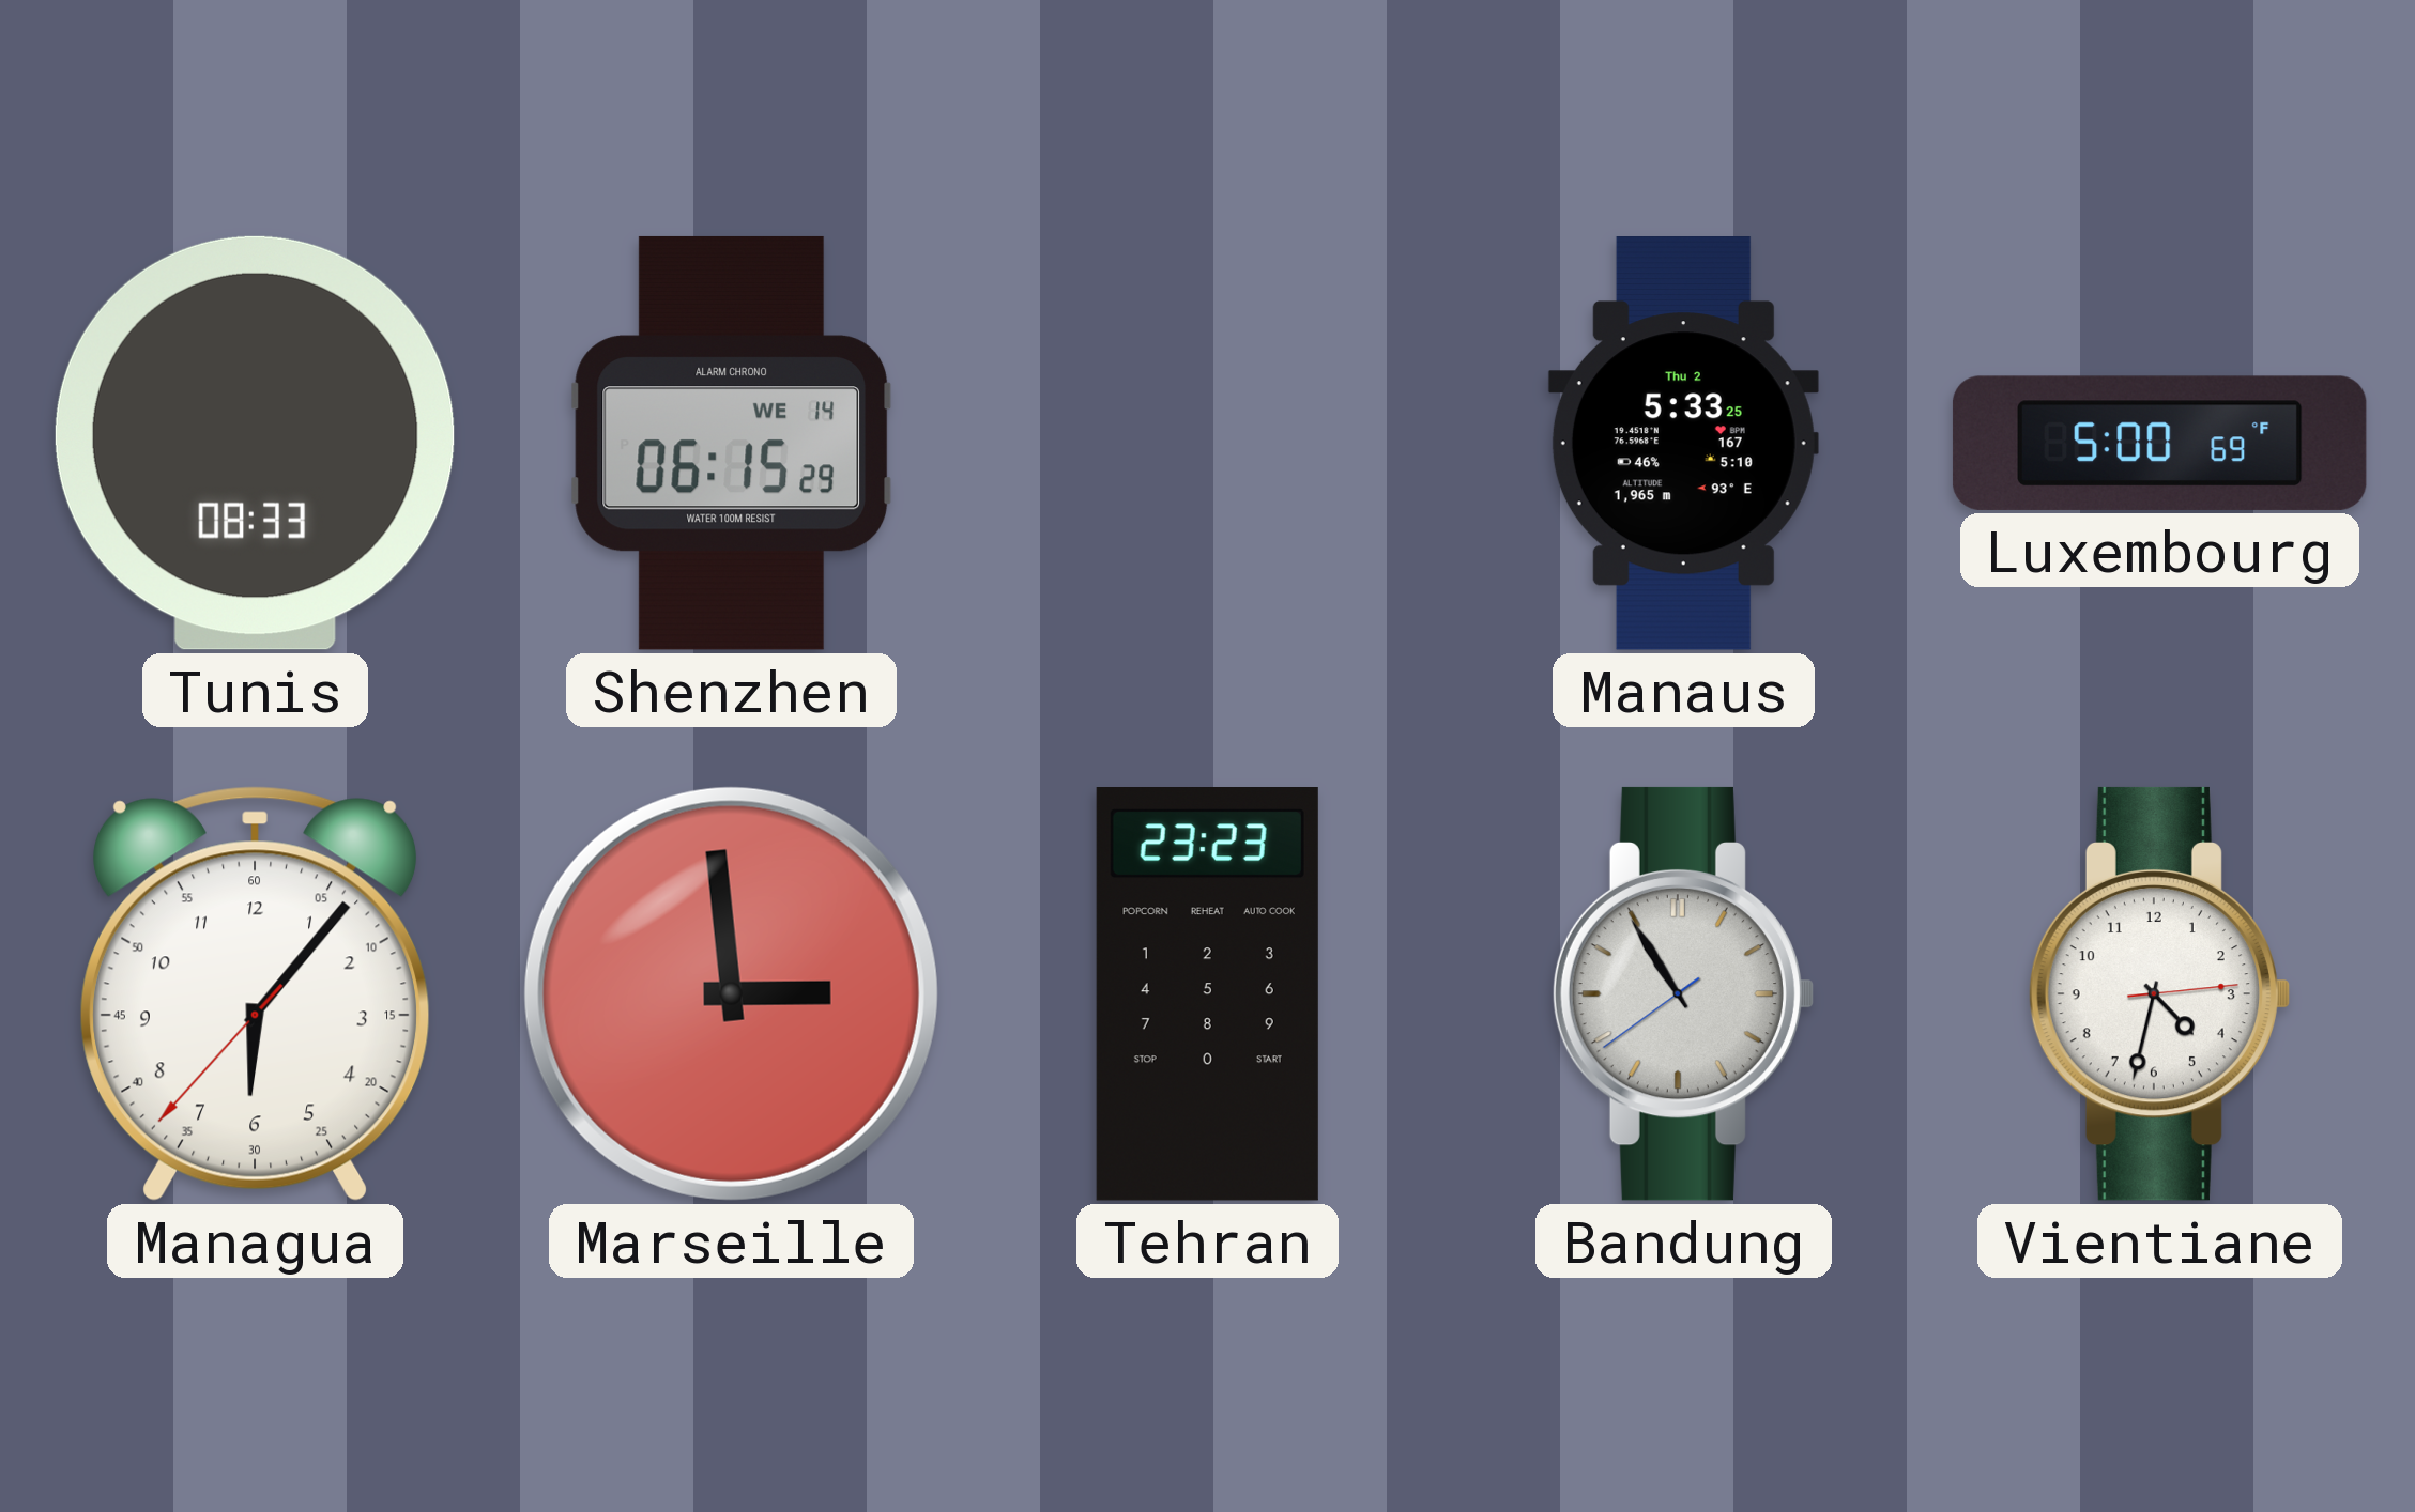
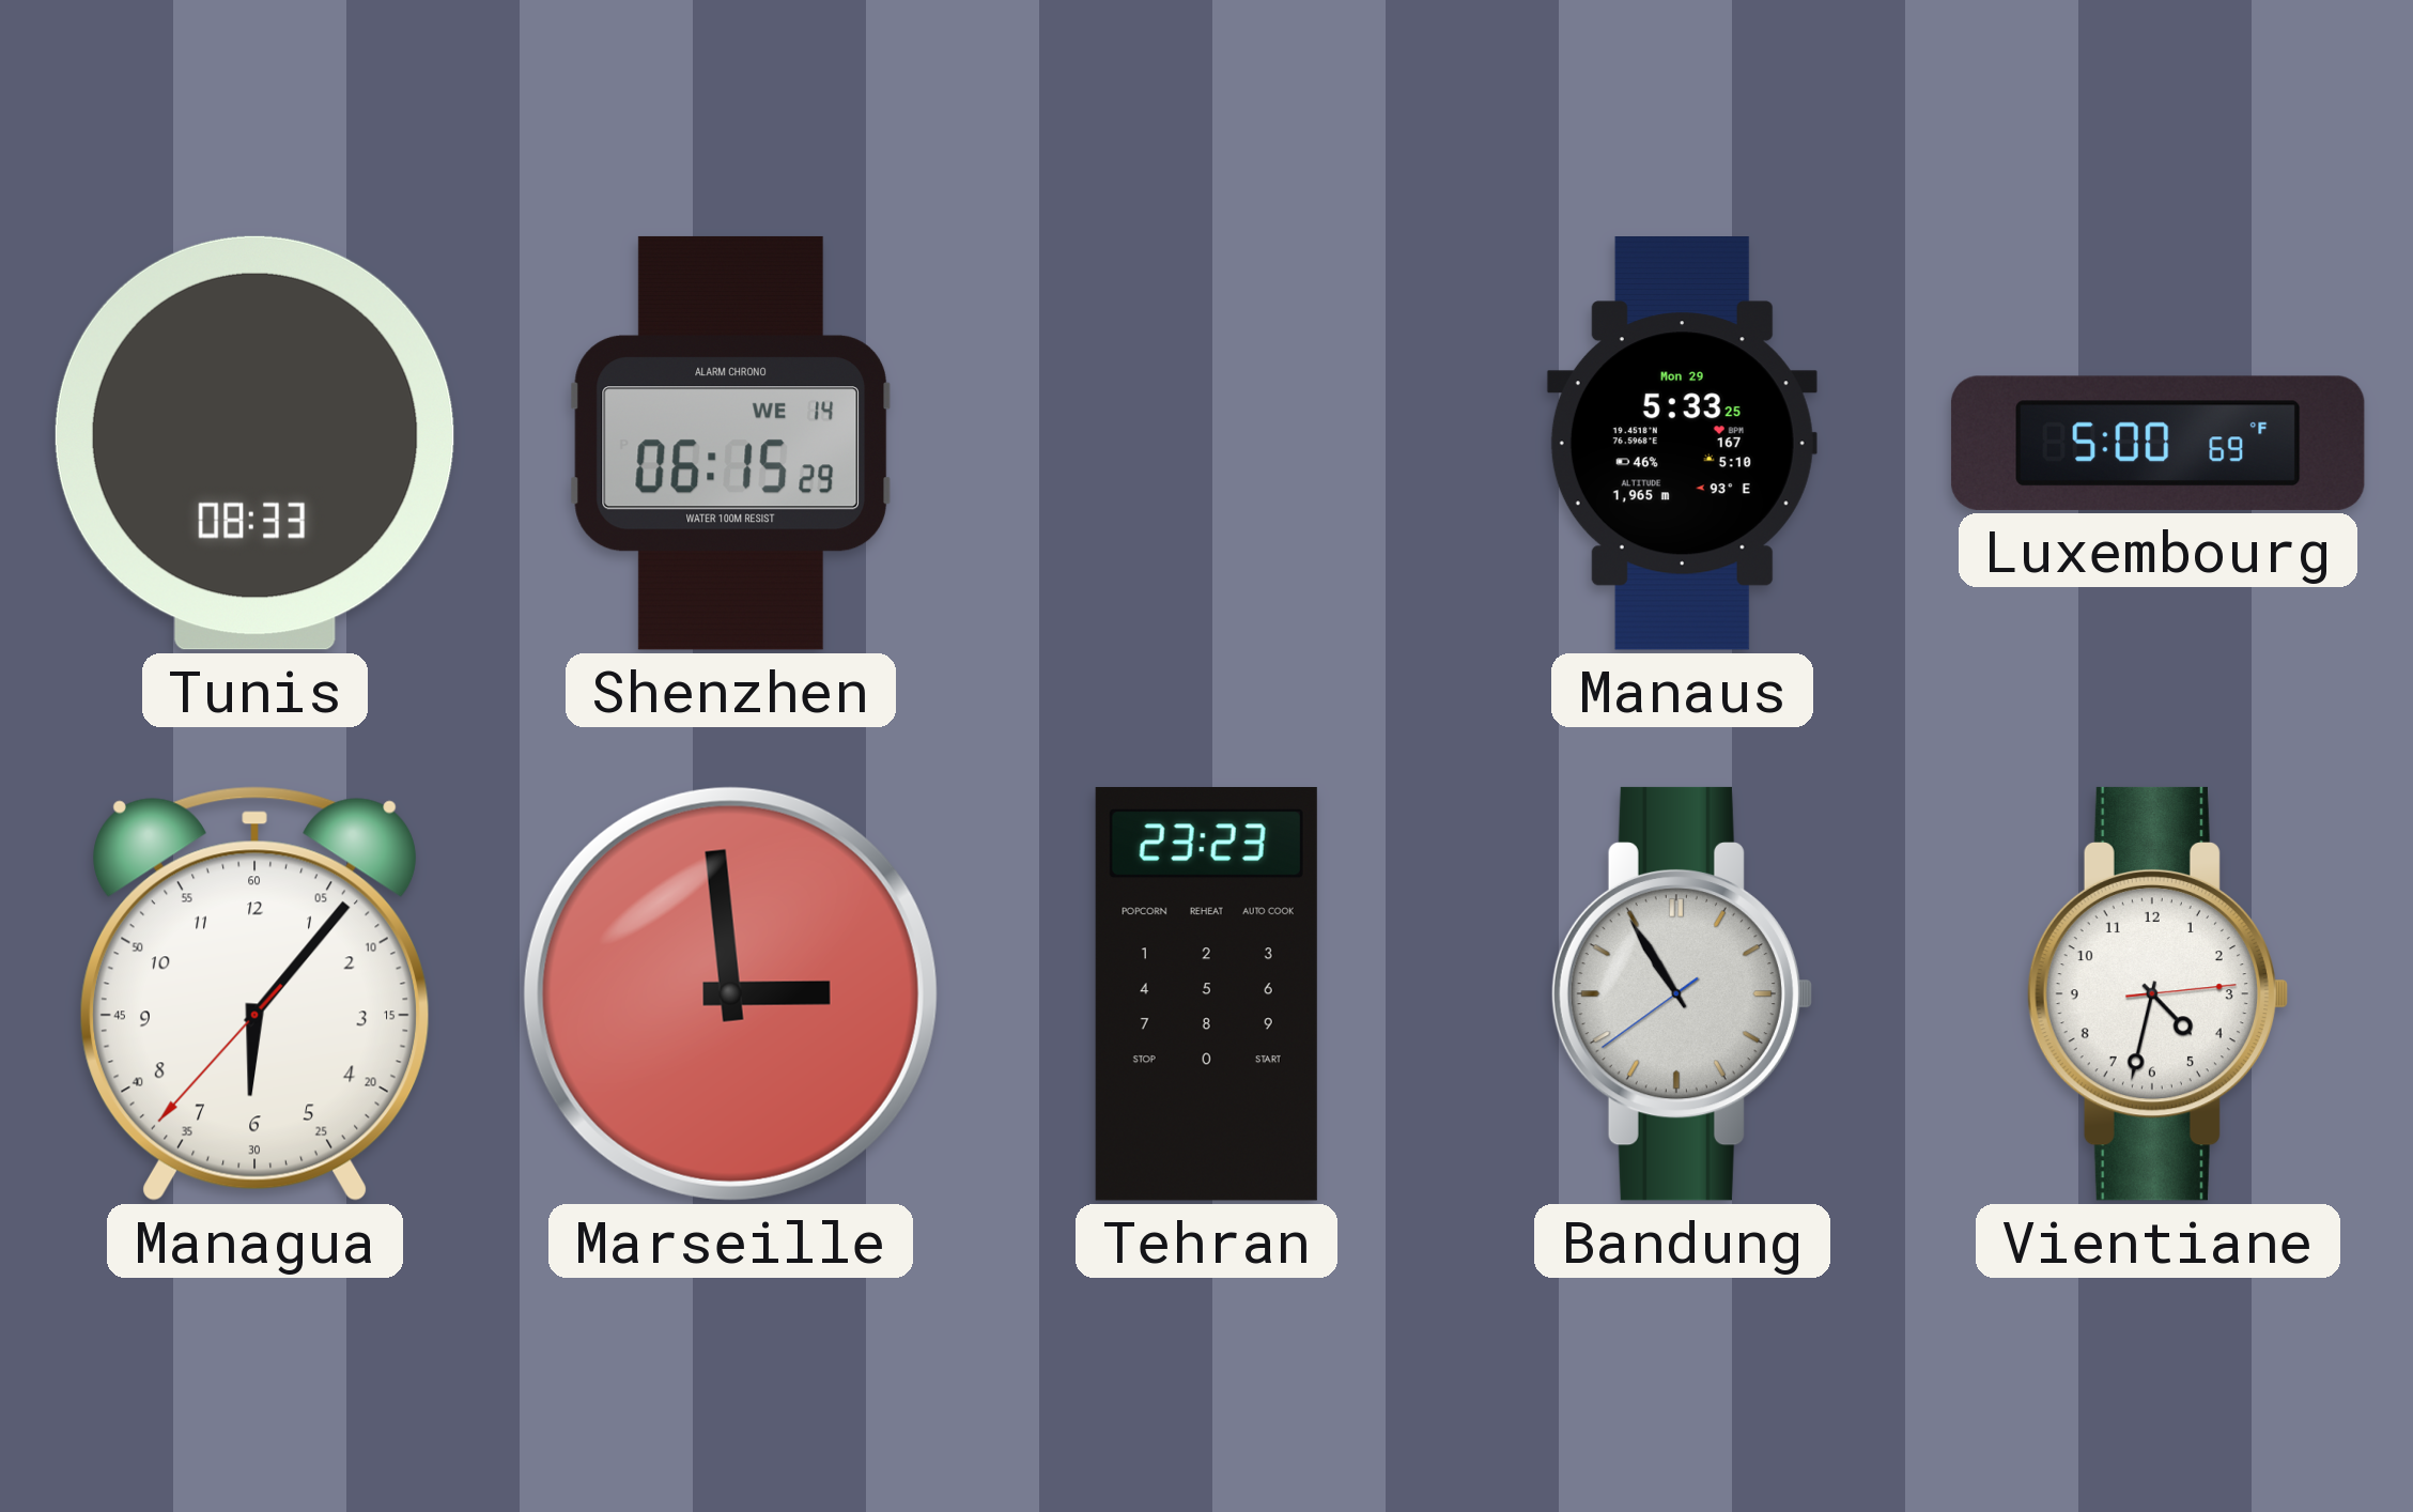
Manaus date: Thu 2 -> Mon 29
